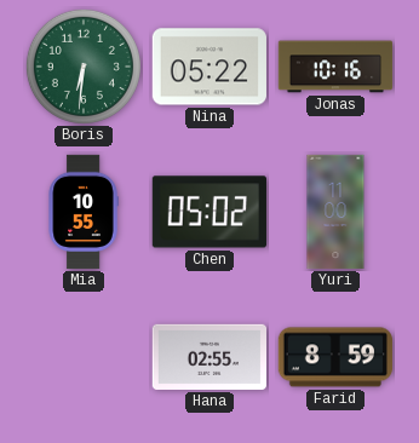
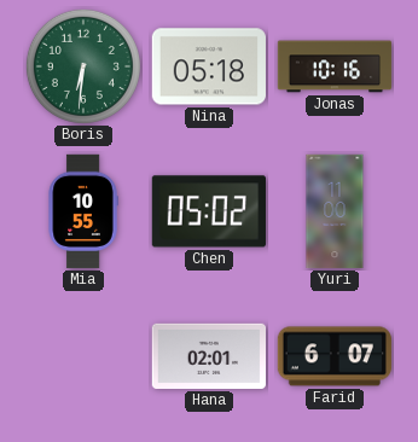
Nina: 05:22 -> 05:18
Hana: 02:55 -> 02:01
Farid: 8:59 -> 6:07
